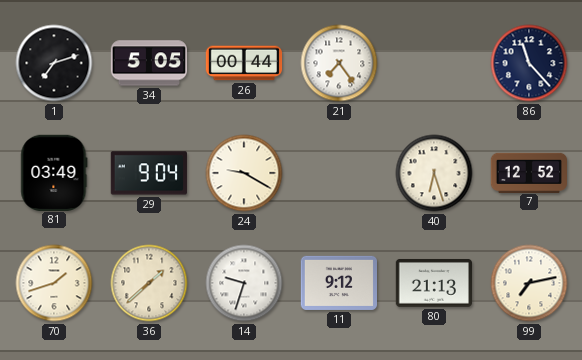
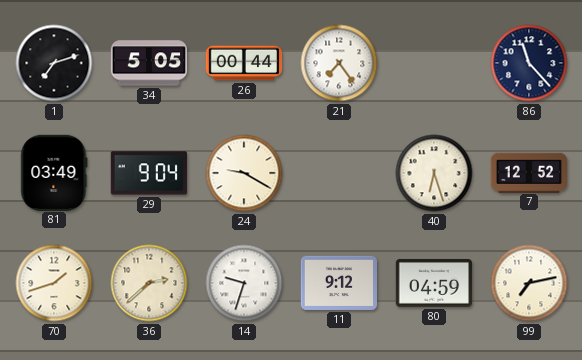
36: 1:38 -> 2:38
80: 21:13 -> 04:59
